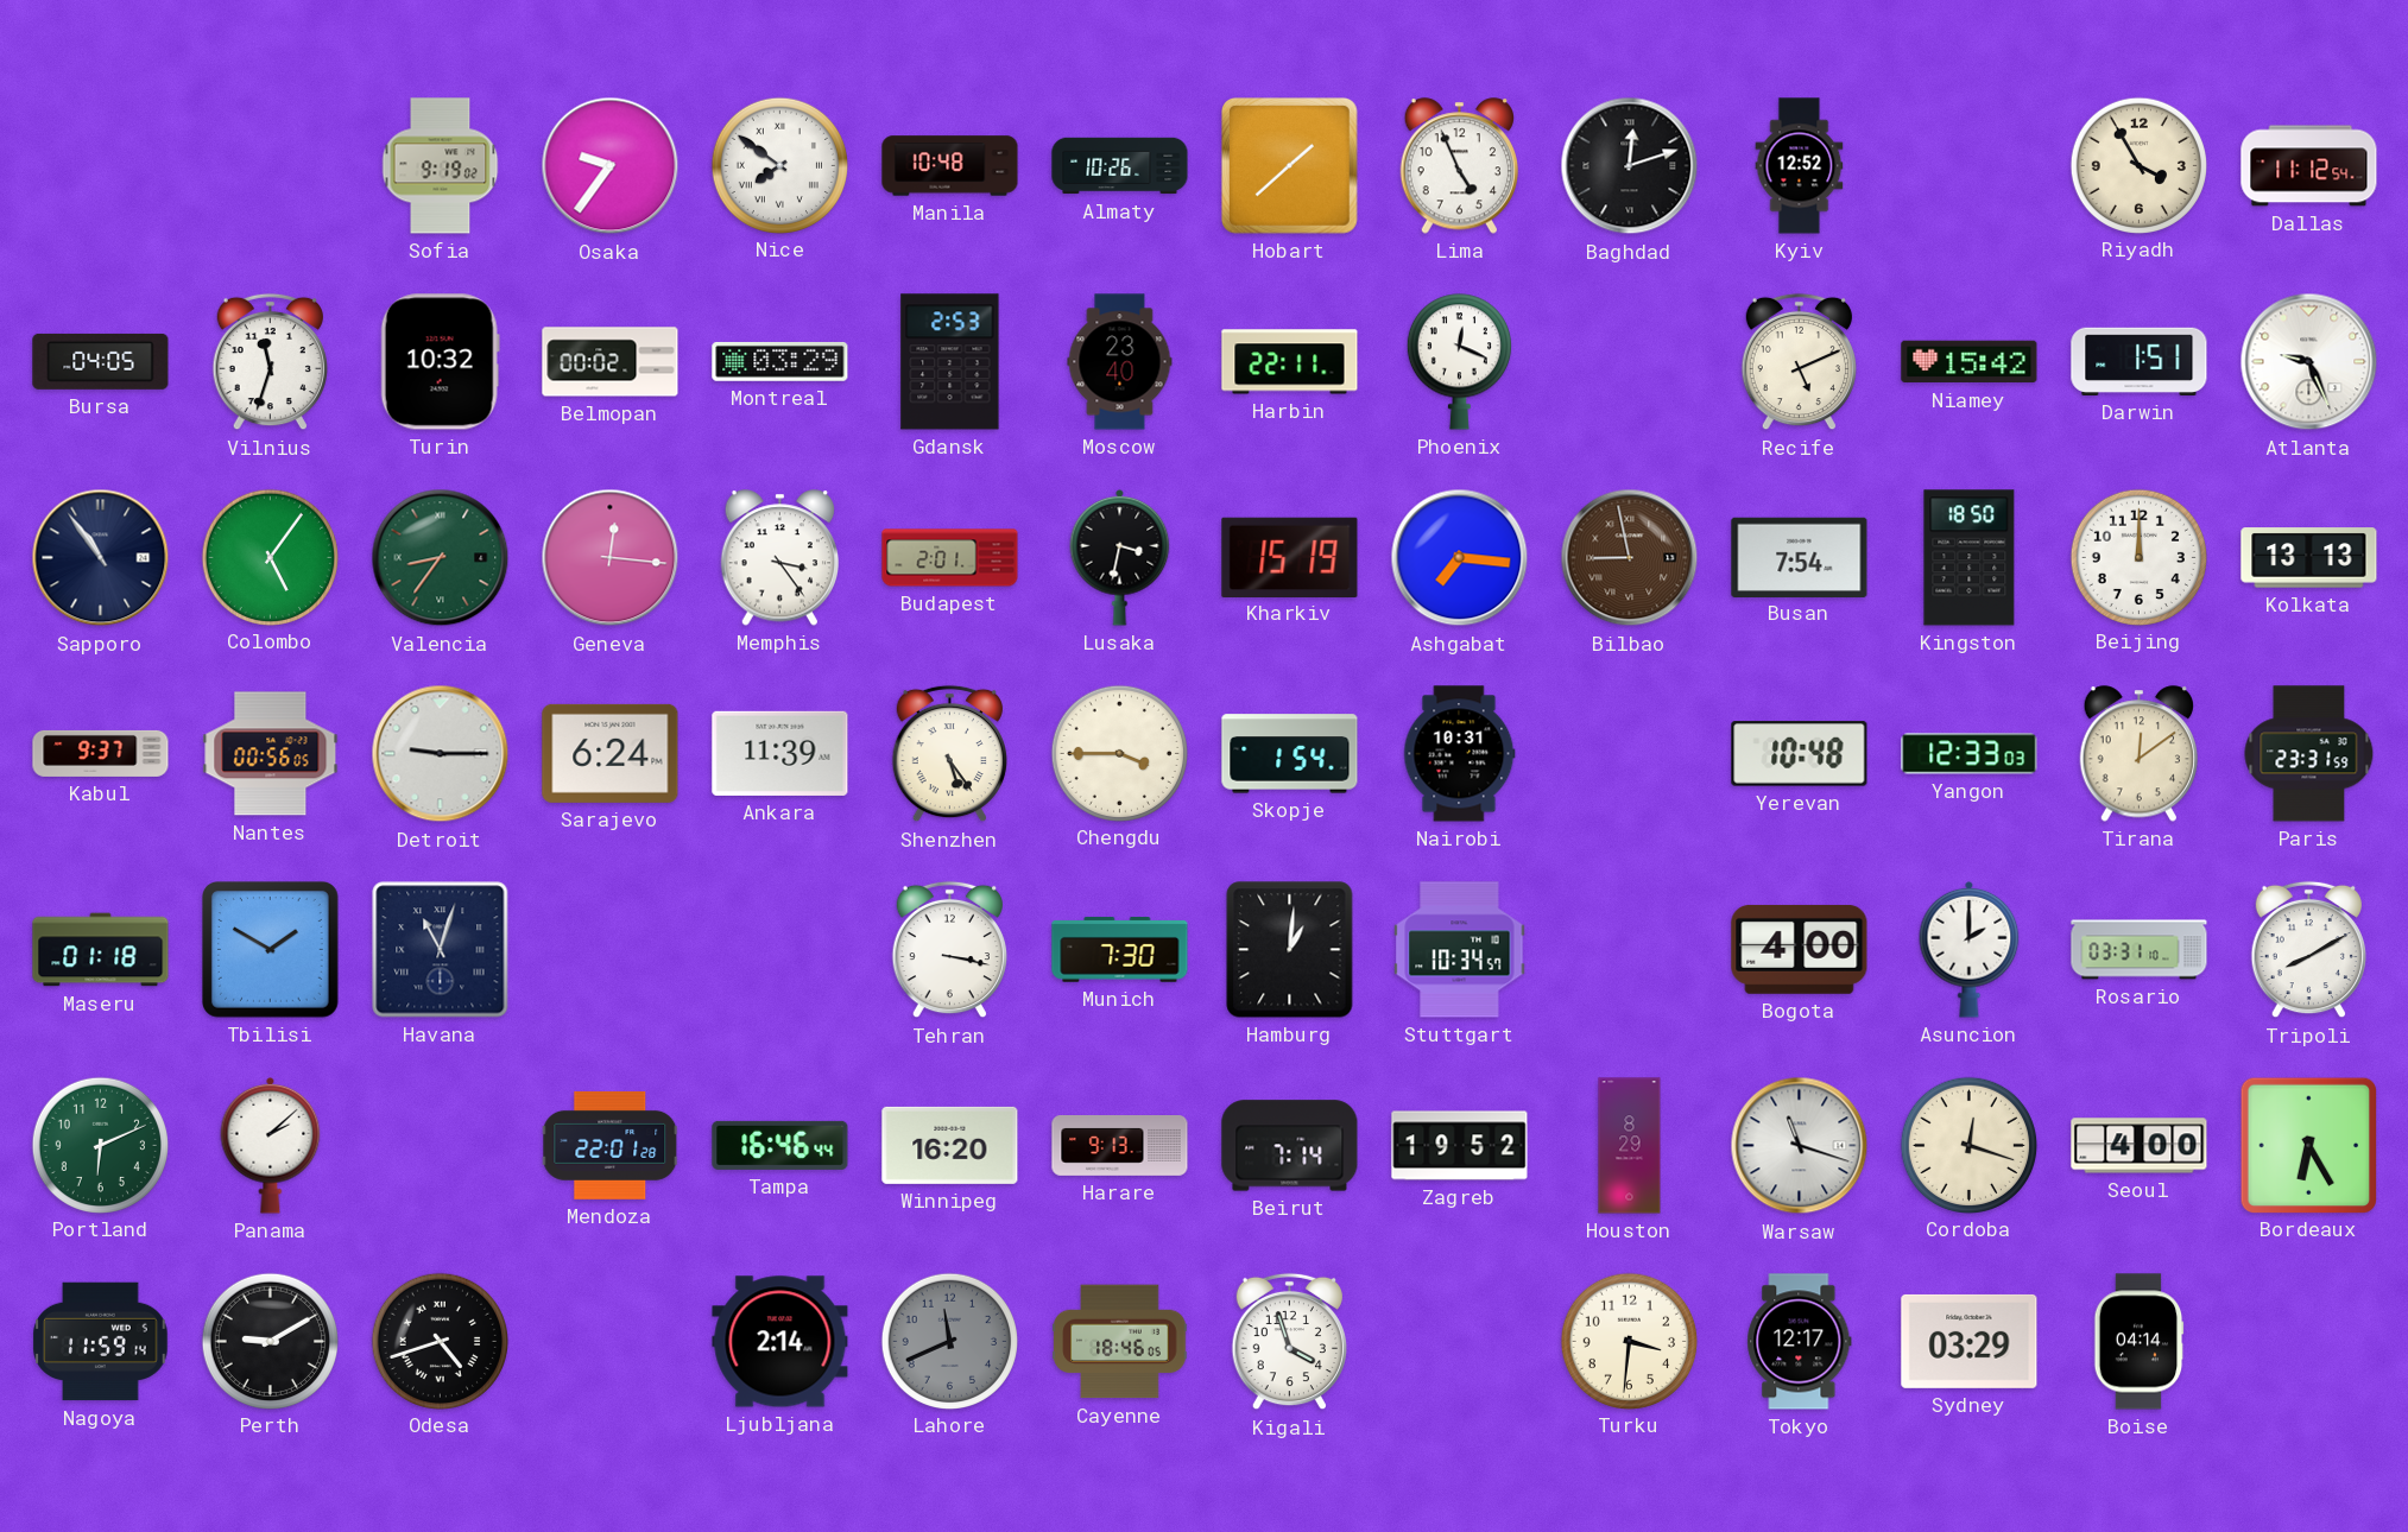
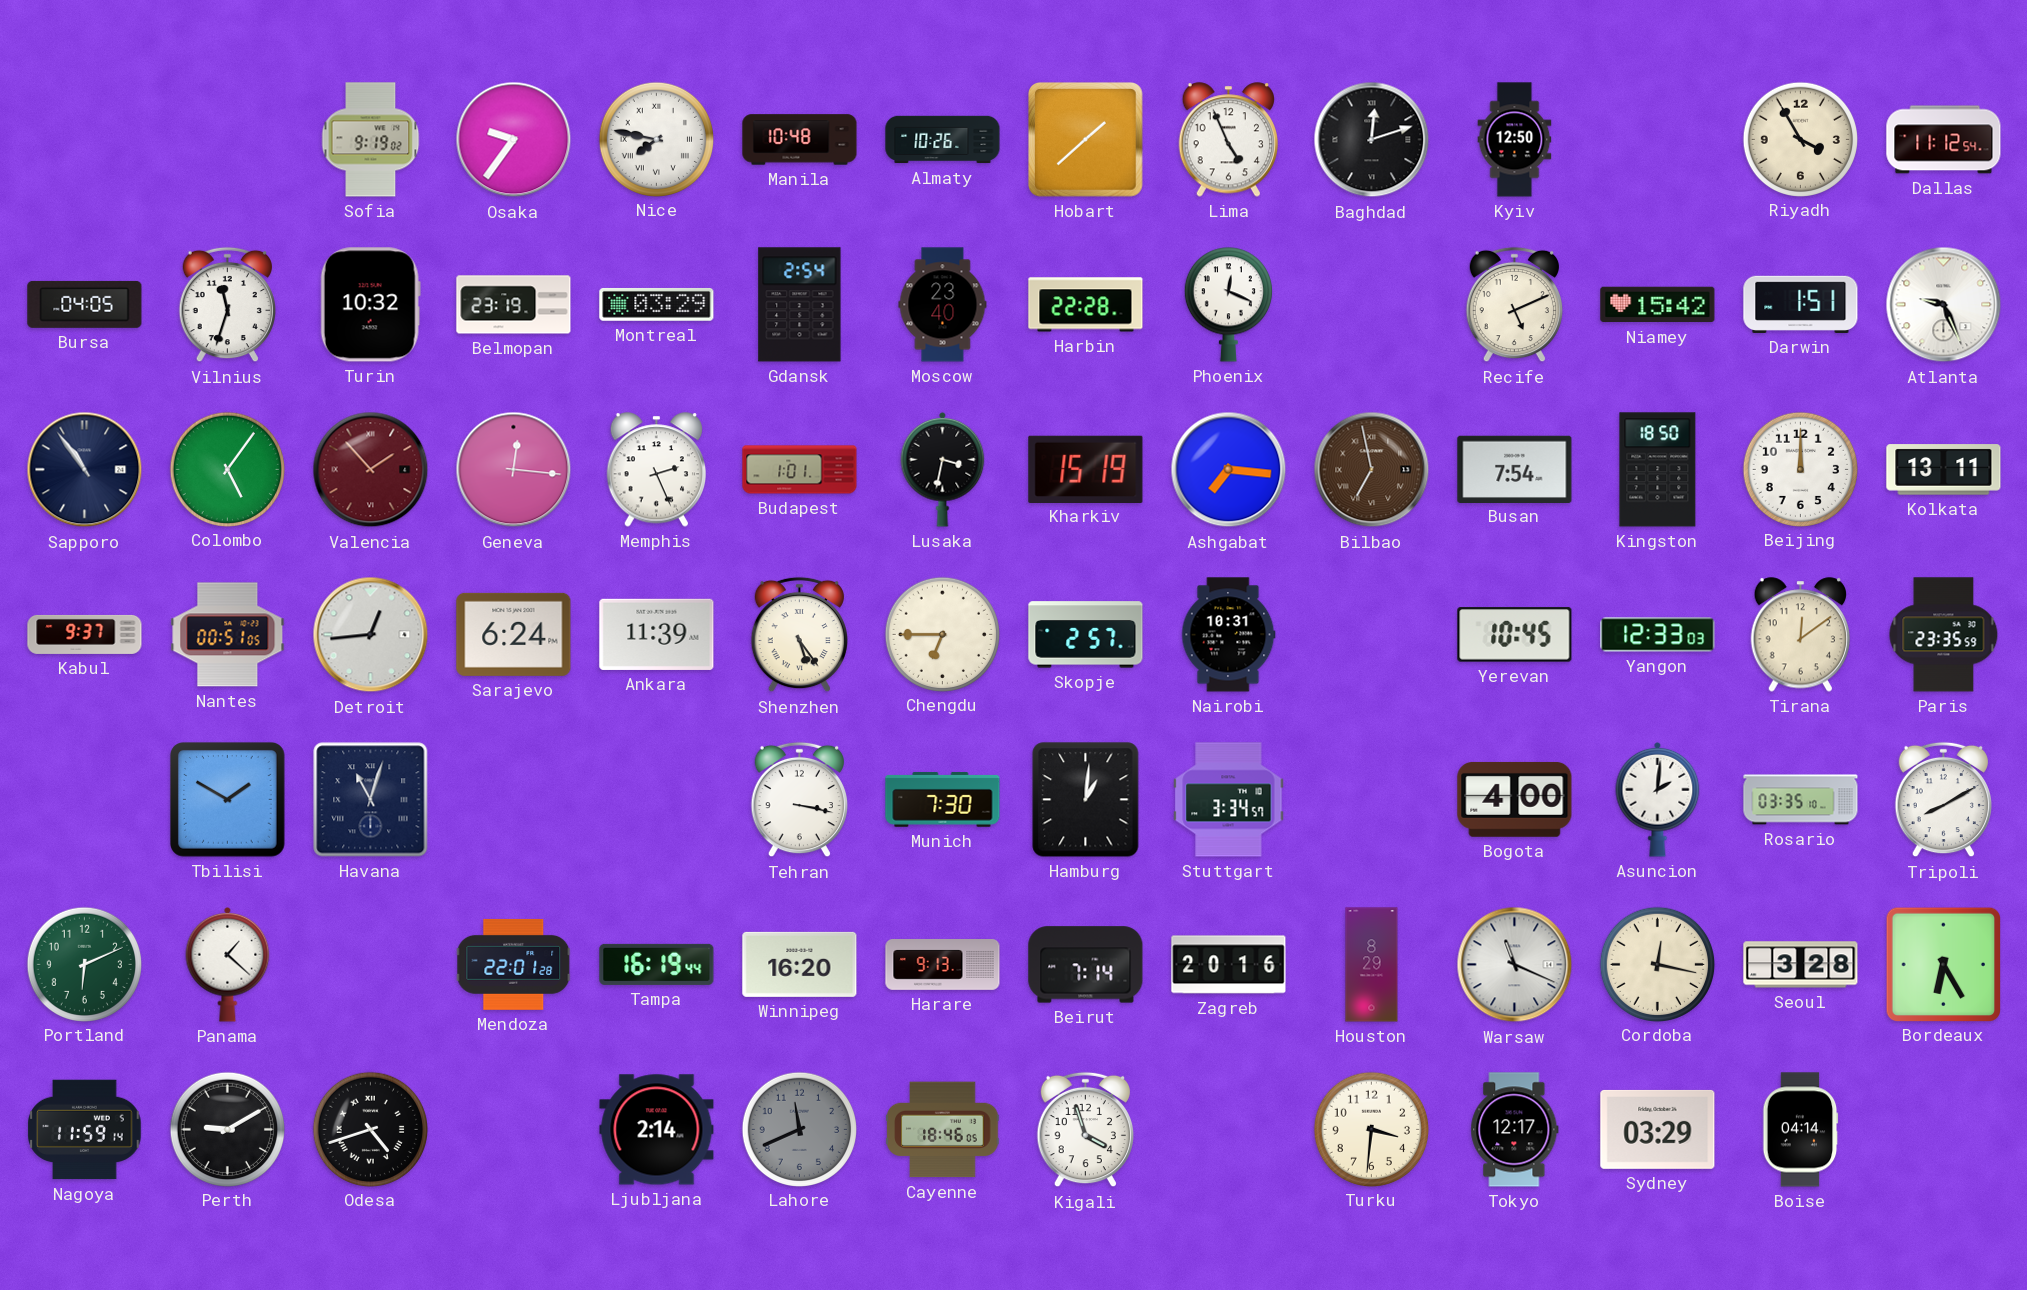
Nice: 7:51 -> 7:47
Kyiv: 12:52 -> 12:50
Belmopan: 00:02 -> 23:19
Gdansk: 2:53 -> 2:54
Harbin: 22:11 -> 22:28
Valencia: 8:36 -> 1:53
Valencia dial: green -> burgundy
Memphis: 3:24 -> 2:26
Budapest: 2:01 -> 1:01
Bilbao: 8:58 -> 6:58
Kolkata: 13:13 -> 13:11
Nantes: 00:56 -> 00:51
Detroit: 9:15 -> 12:44
Chengdu: 3:45 -> 6:45
Skopje: 1:54 -> 2:57
Yerevan: 10:48 -> 10:45
Paris: 23:31 -> 23:35
Maseru: 01:18 -> none
Stuttgart: 10:34 -> 3:34
Asuncion: 2:00 -> 2:01
Rosario: 03:31 -> 03:35
Panama: 2:08 -> 1:22
Tampa: 16:46 -> 16:19
Zagreb: 19:52 -> 20:16
Warsaw: 11:18 -> 11:19
Cordoba: 12:18 -> 12:17
Seoul: 4:00 -> 3:28
